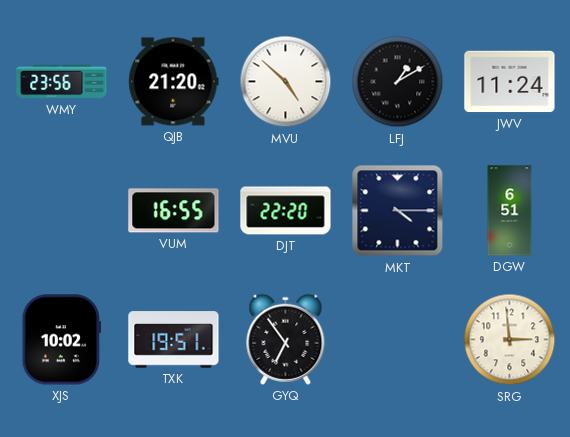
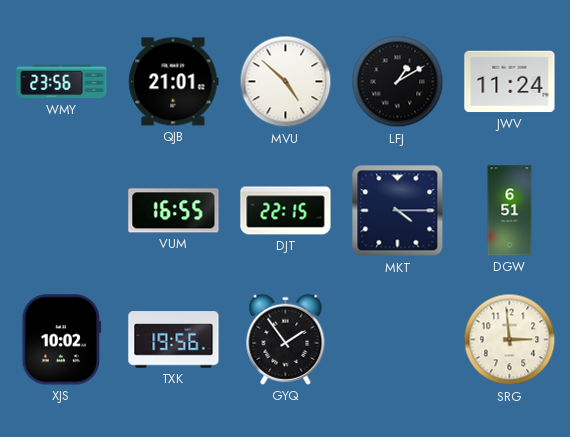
QJB: 21:20 -> 21:01
DJT: 22:20 -> 22:15
TXK: 19:51 -> 19:56
GYQ: 6:54 -> 1:54
